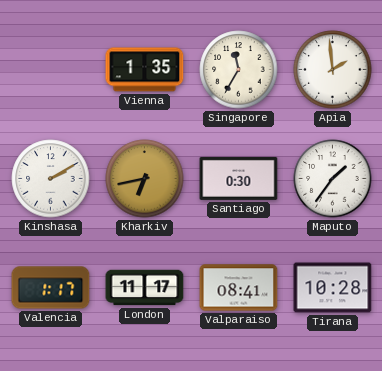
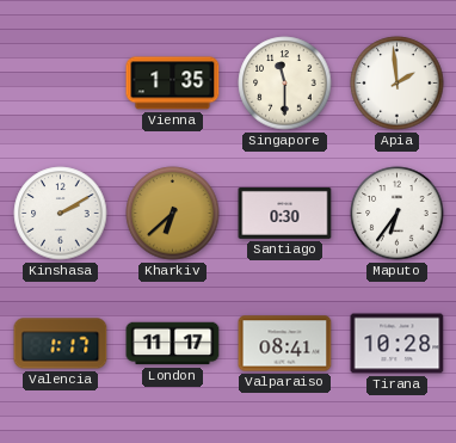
Singapore: 11:35 -> 11:30
Kharkiv: 6:43 -> 6:38
Maputo: 1:36 -> 6:36
